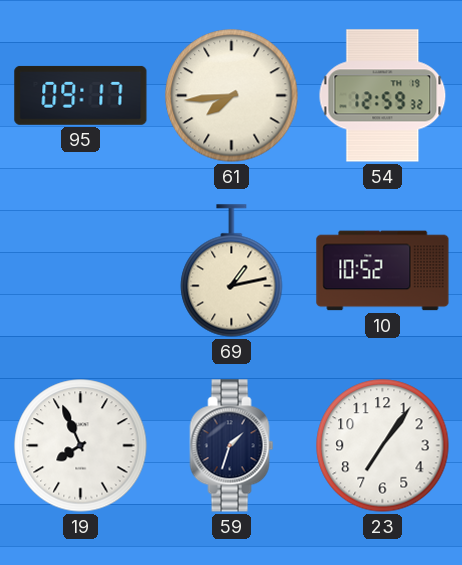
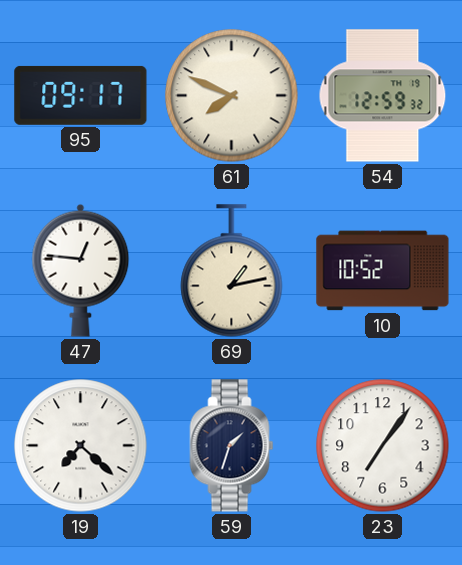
61: 7:44 -> 7:49
47: none -> 12:46
19: 7:56 -> 7:22
